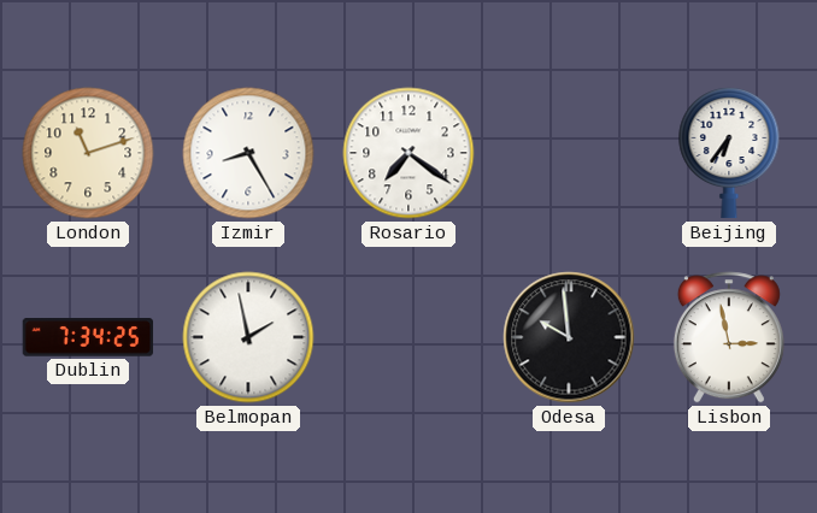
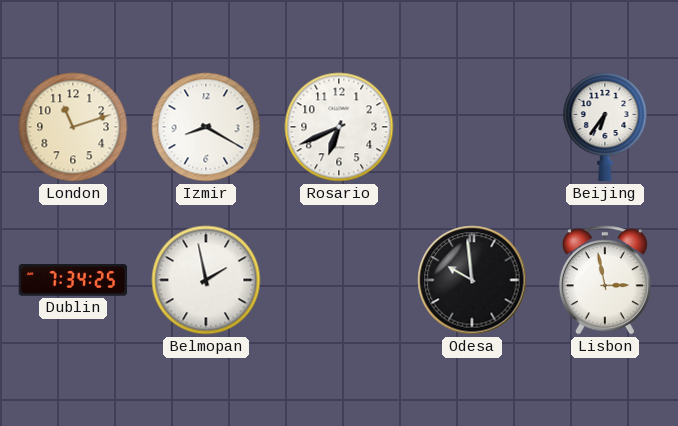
Izmir: 8:25 -> 8:20
Rosario: 7:21 -> 6:41
